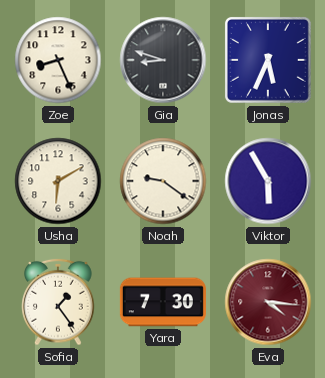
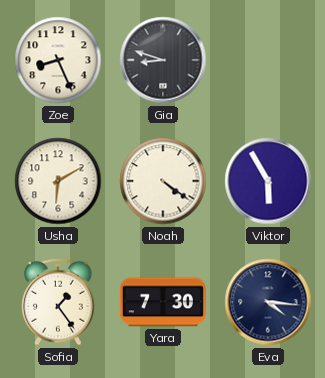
Jonas: 5:34 -> none
Noah: 9:21 -> 4:21
Eva dial: burgundy -> navy
